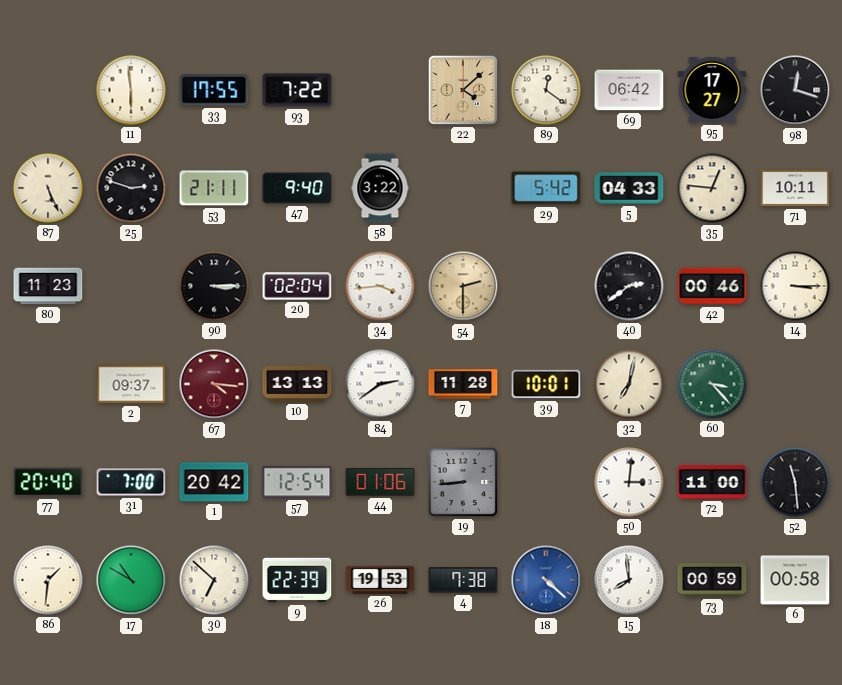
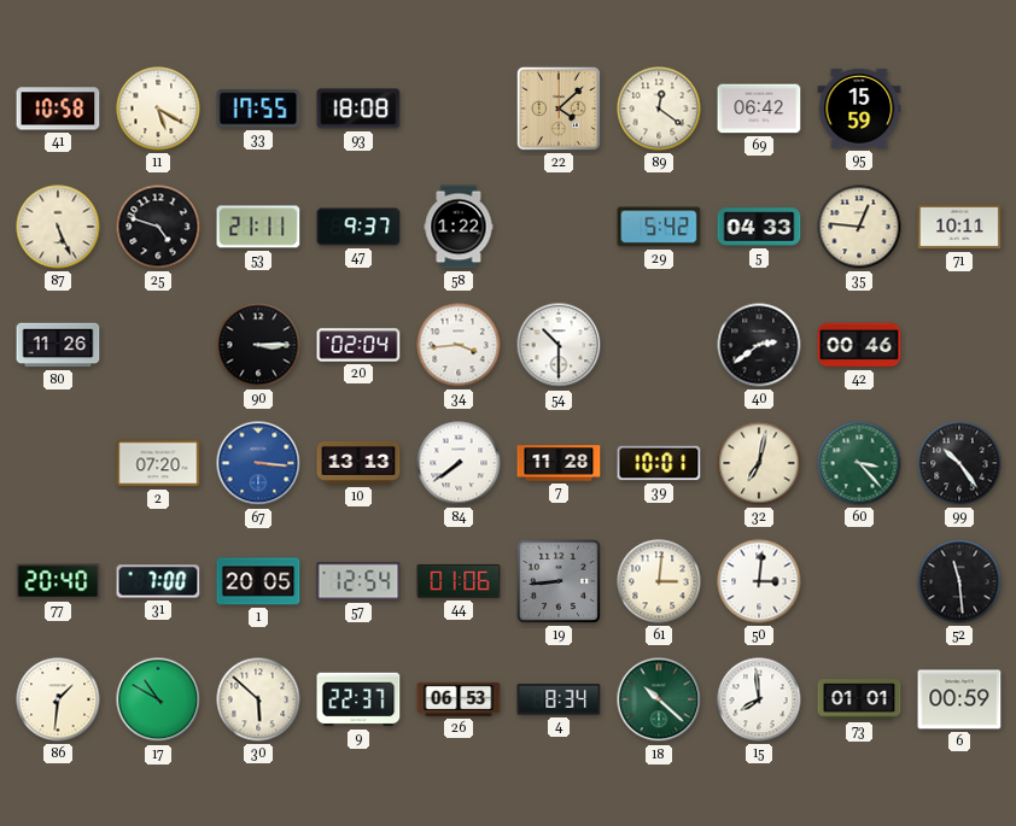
41: none -> 10:58
11: 5:59 -> 5:20
93: 7:22 -> 18:08
95: 17:27 -> 15:59
98: 12:18 -> none
25: 2:48 -> 4:48
47: 9:40 -> 9:37
58: 3:22 -> 1:22
80: 11:23 -> 11:26
54: 2:30 -> 10:30
54 dial: champagne -> white
14: 3:15 -> none
2: 09:37 -> 07:20
67: 4:16 -> 3:16
67 dial: burgundy -> blue
84: 2:39 -> 7:39
99: none -> 10:24
1: 20:42 -> 20:05
61: none -> 3:01
72: 11:00 -> none
30: 6:52 -> 5:52
9: 22:39 -> 22:37
26: 19:53 -> 06:53
4: 7:38 -> 8:34
18: 4:22 -> 10:22
18 dial: blue -> green
73: 00:59 -> 01:01
6: 00:58 -> 00:59
